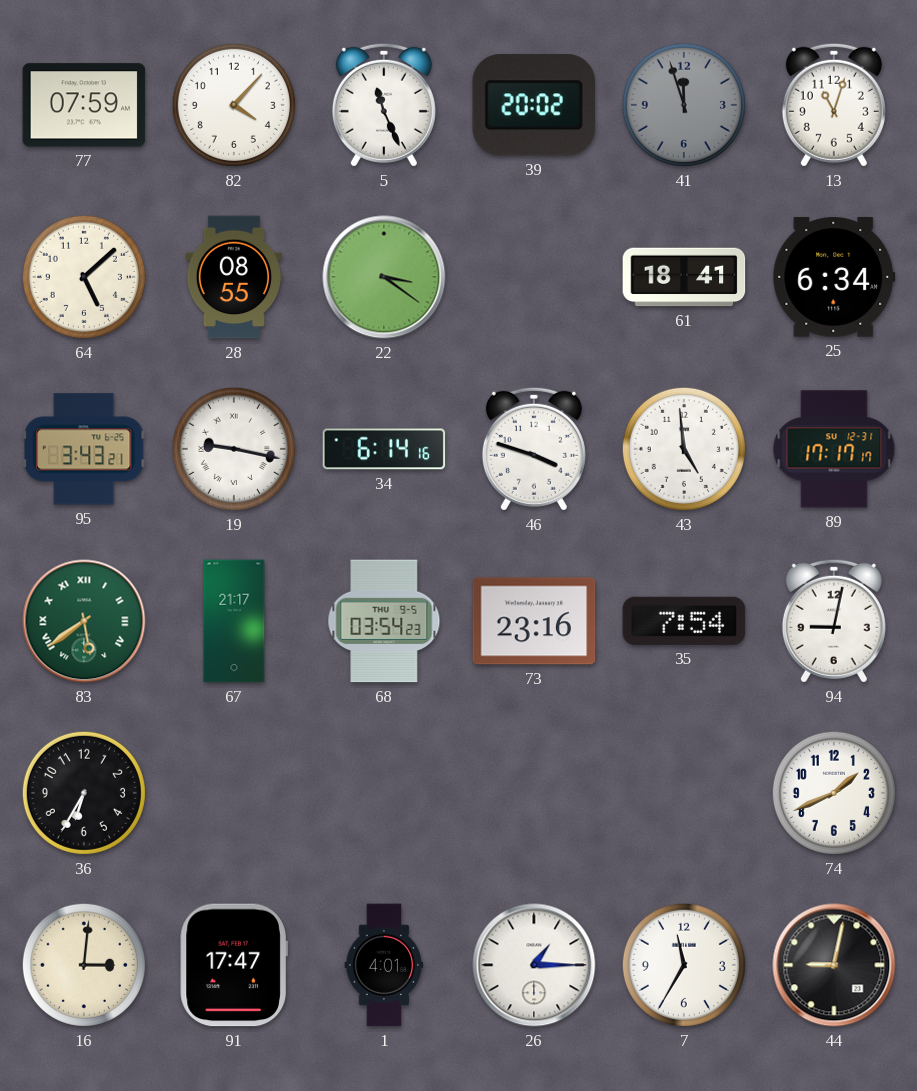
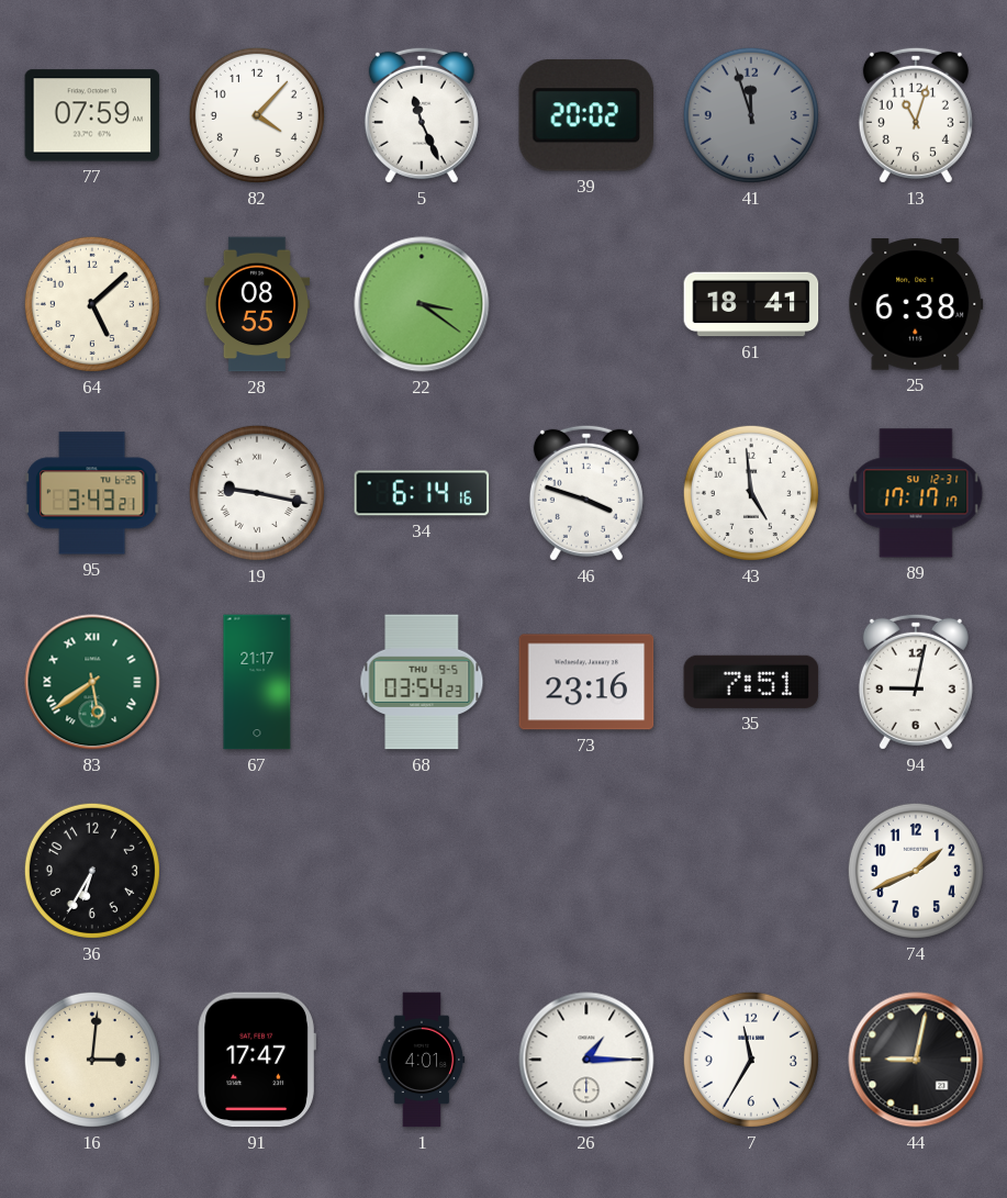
25: 6:34 -> 6:38
35: 7:54 -> 7:51
